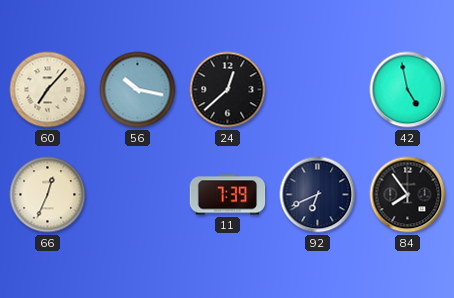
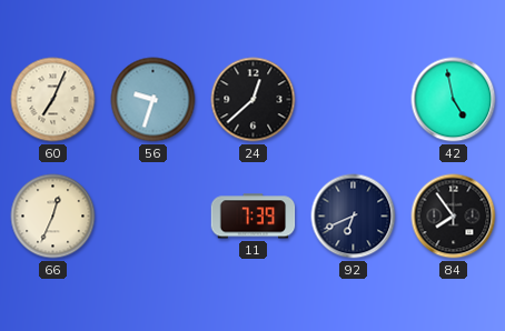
60: 7:07 -> 7:04
56: 10:17 -> 9:33
